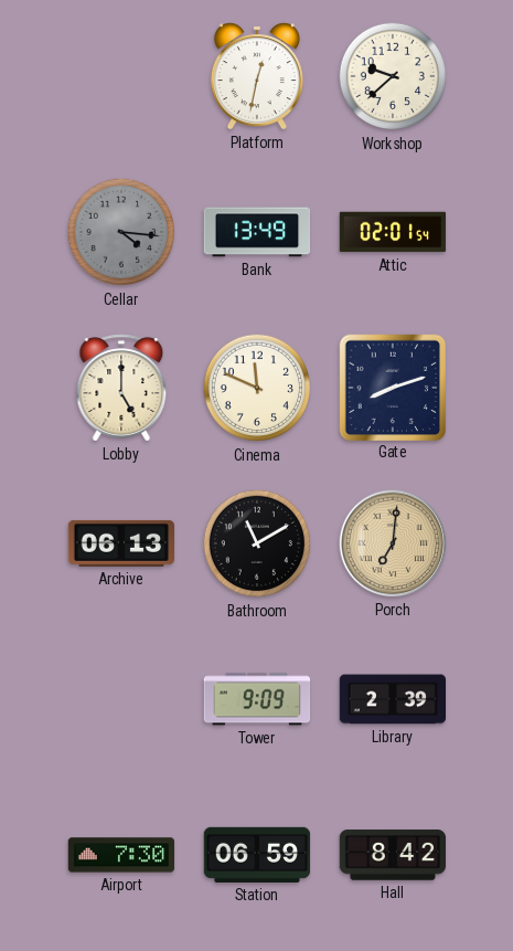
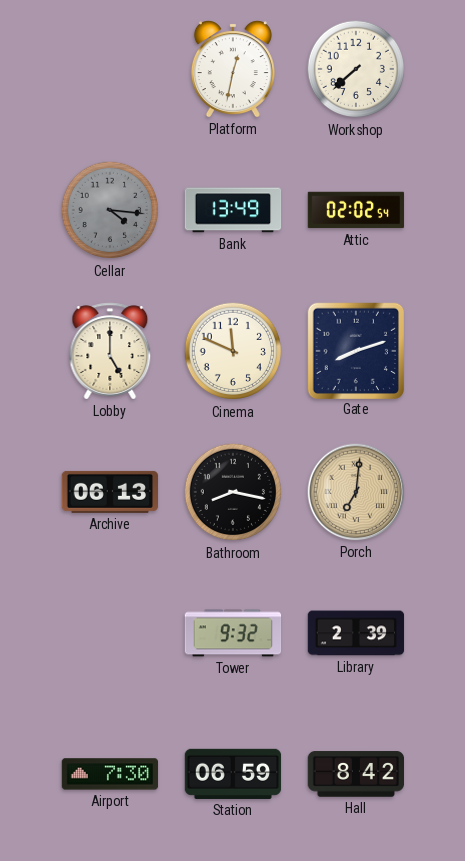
Workshop: 9:38 -> 7:38
Attic: 02:01 -> 02:02
Bathroom: 11:10 -> 8:17
Tower: 9:09 -> 9:32
